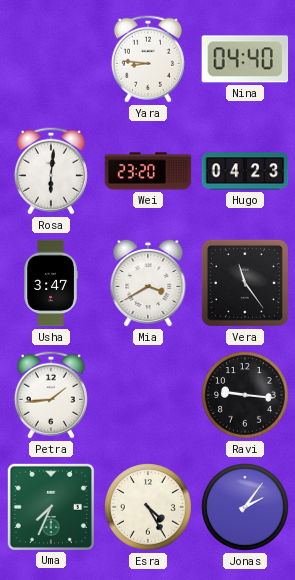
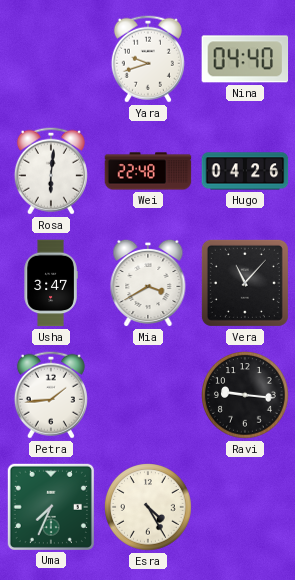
Yara: 8:46 -> 9:42
Wei: 23:20 -> 22:48
Hugo: 04:23 -> 04:26
Vera: 11:24 -> 11:07
Jonas: 2:06 -> none
